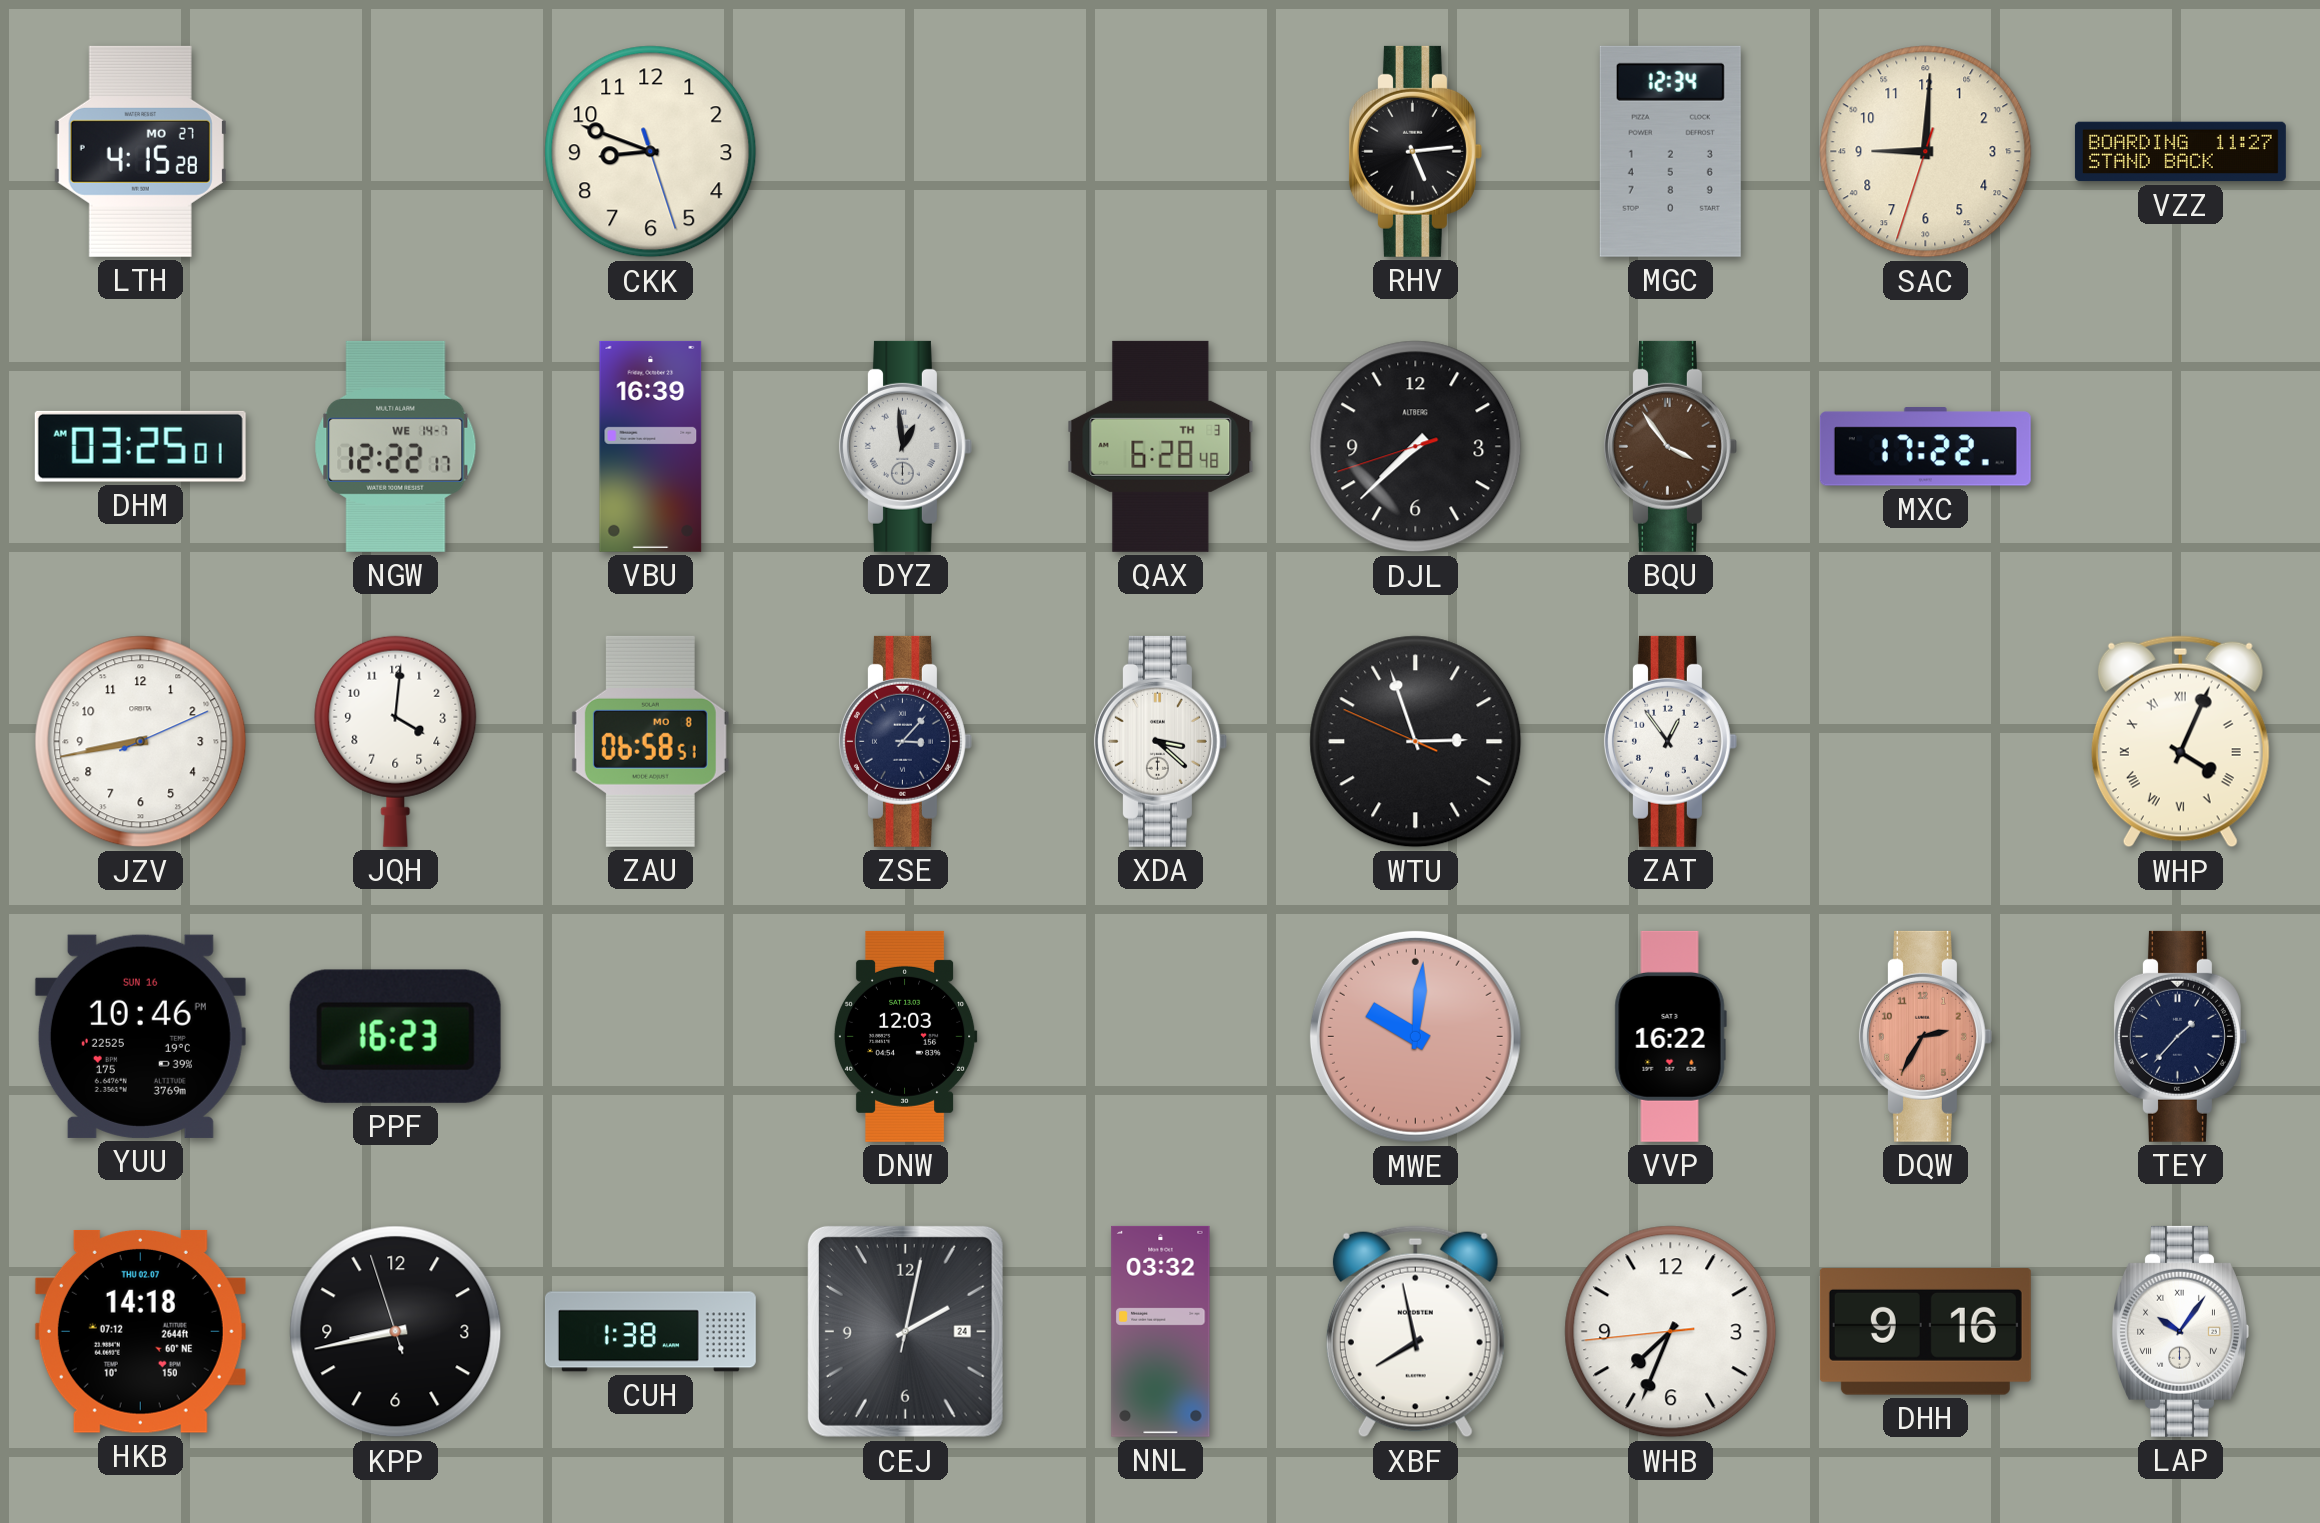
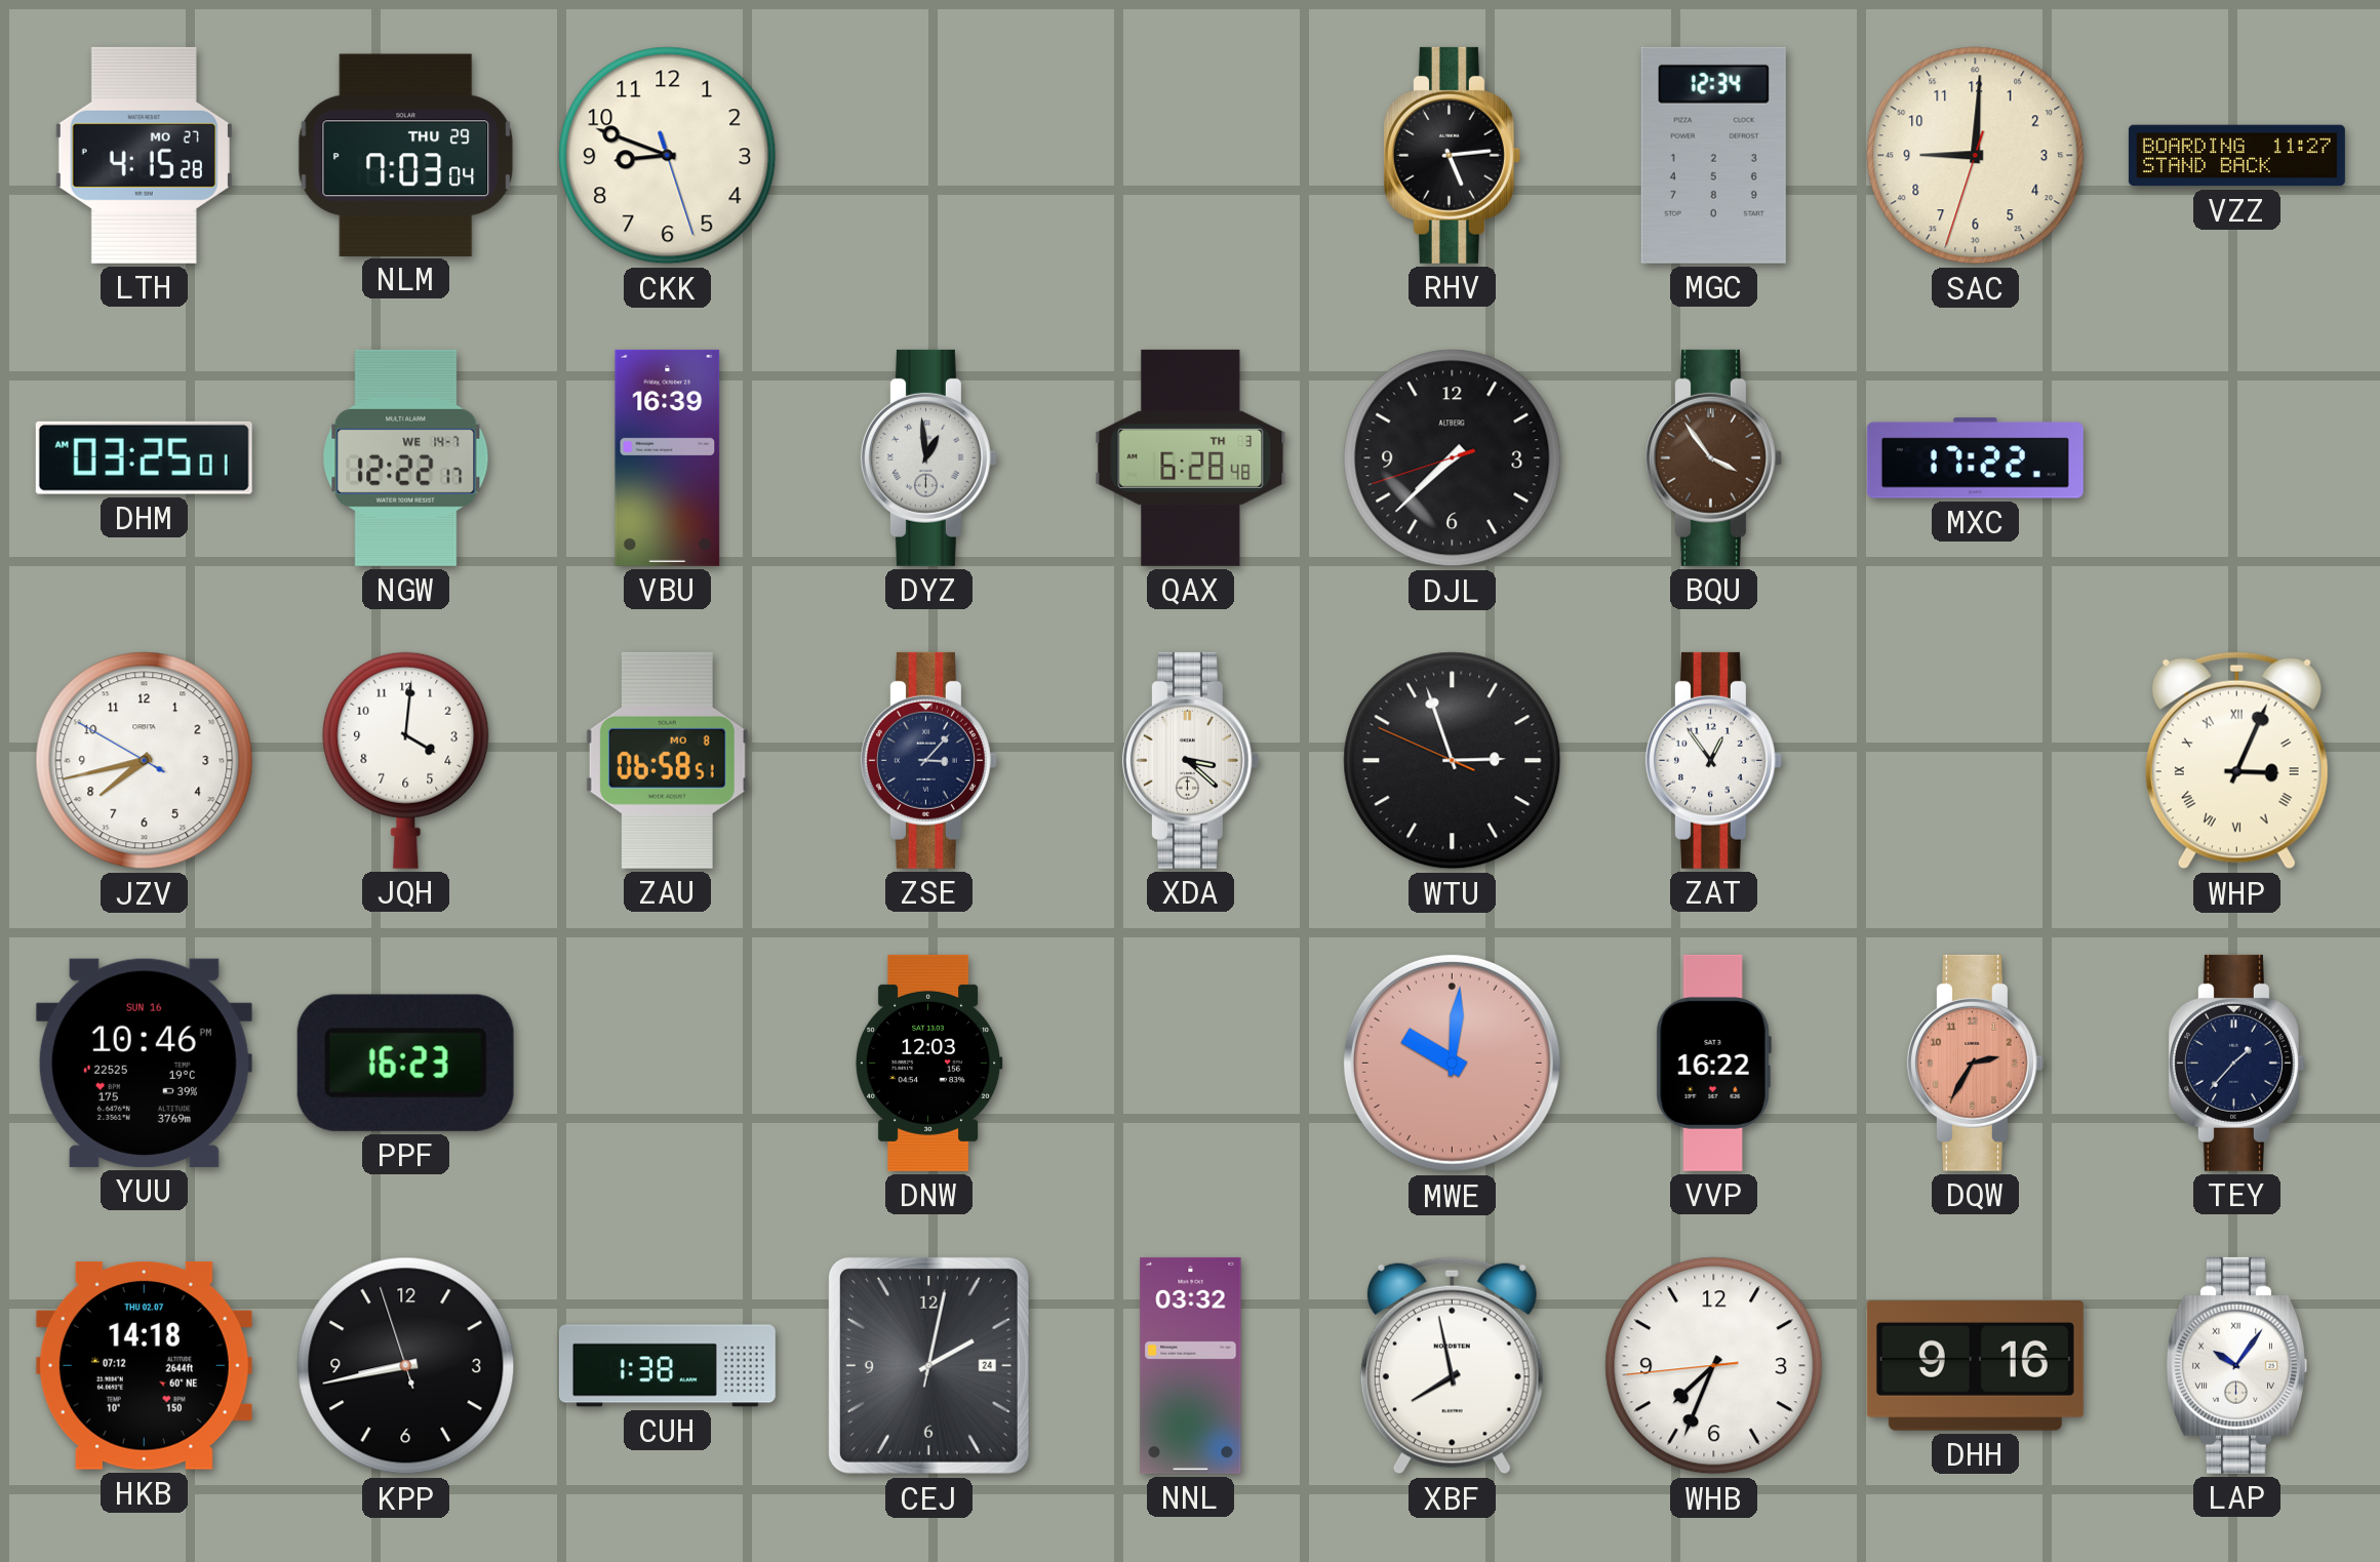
NLM: none -> 7:03
JZV: 8:43 -> 7:42
WHP: 4:04 -> 3:04
